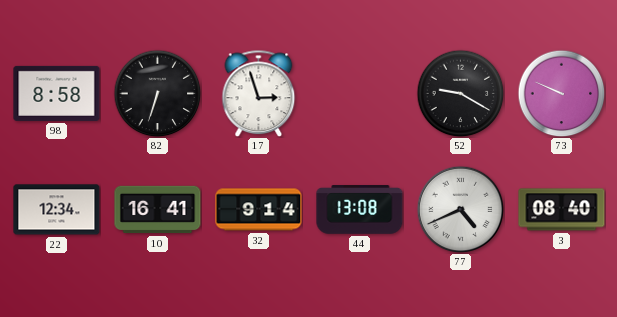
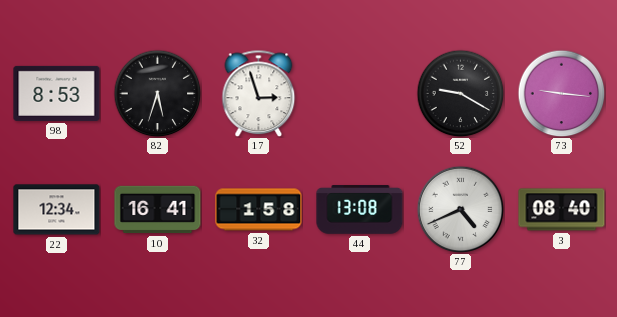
98: 8:58 -> 8:53
82: 6:33 -> 5:33
73: 9:49 -> 9:16
32: 9:14 -> 1:58
